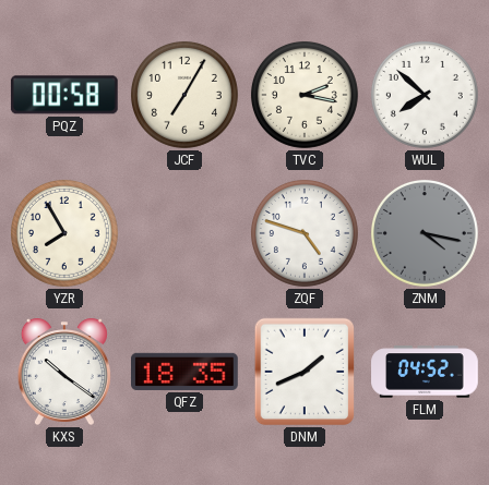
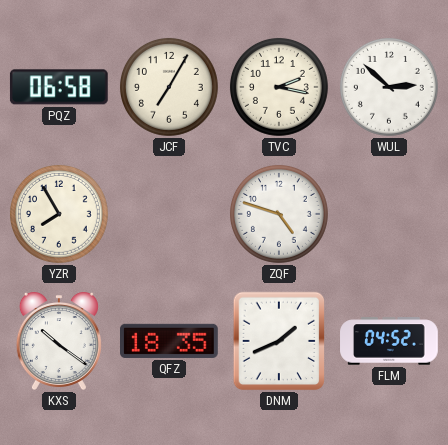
PQZ: 00:58 -> 06:58
WUL: 7:52 -> 2:52
ZNM: 4:17 -> none
